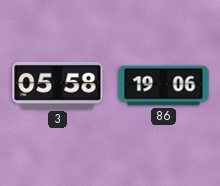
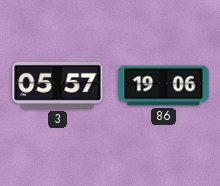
3: 05:58 -> 05:57
